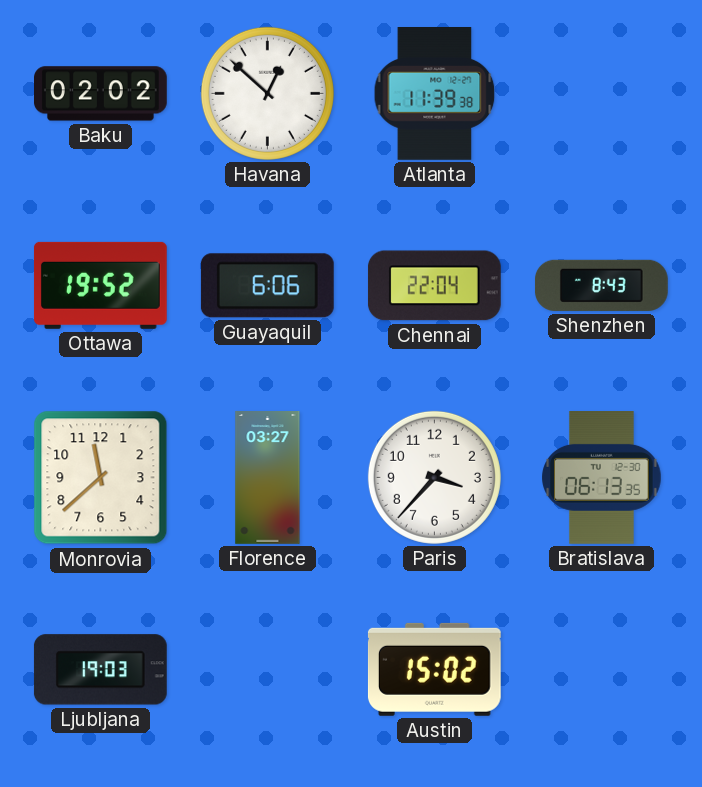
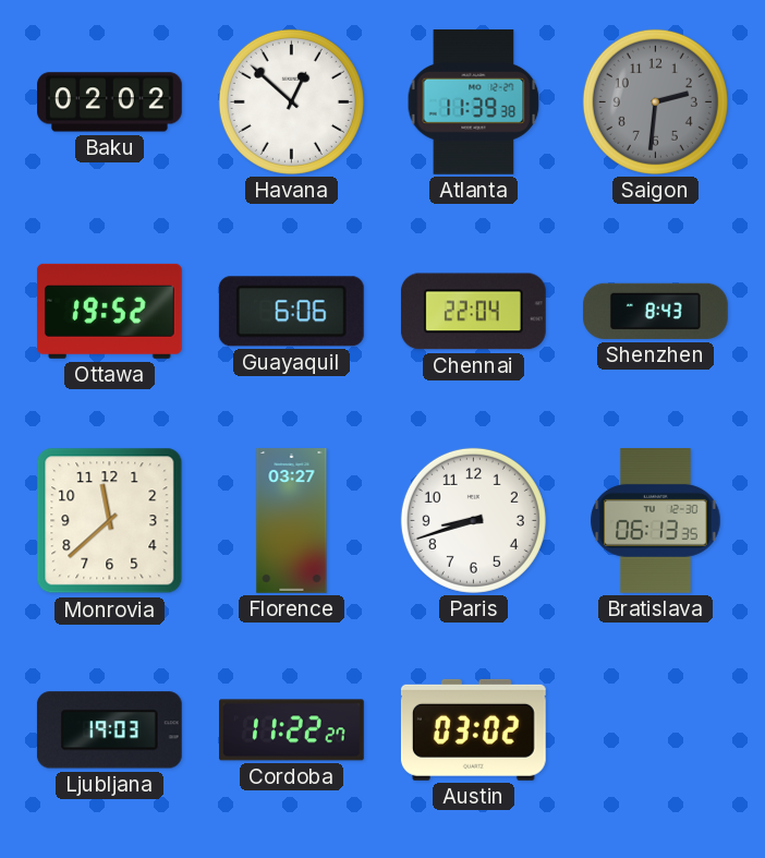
Saigon: none -> 2:31
Paris: 3:37 -> 8:42
Cordoba: none -> 11:22
Austin: 15:02 -> 03:02
